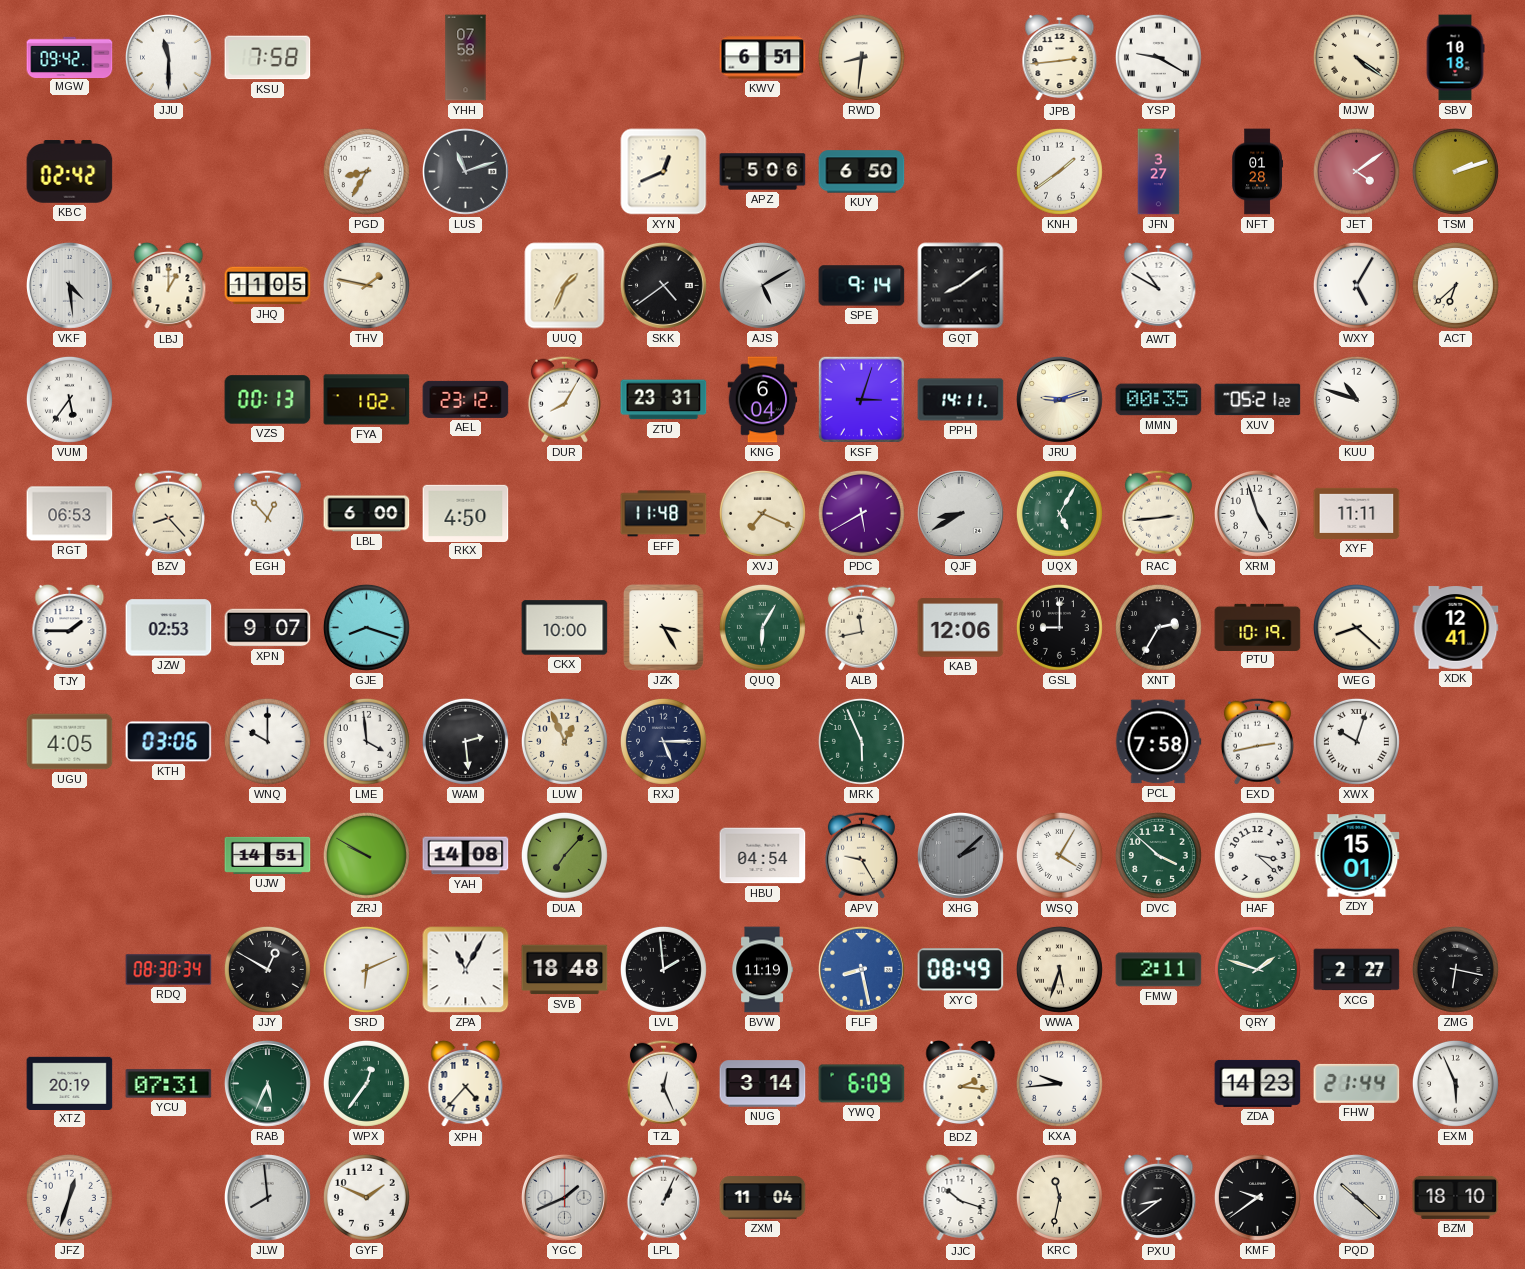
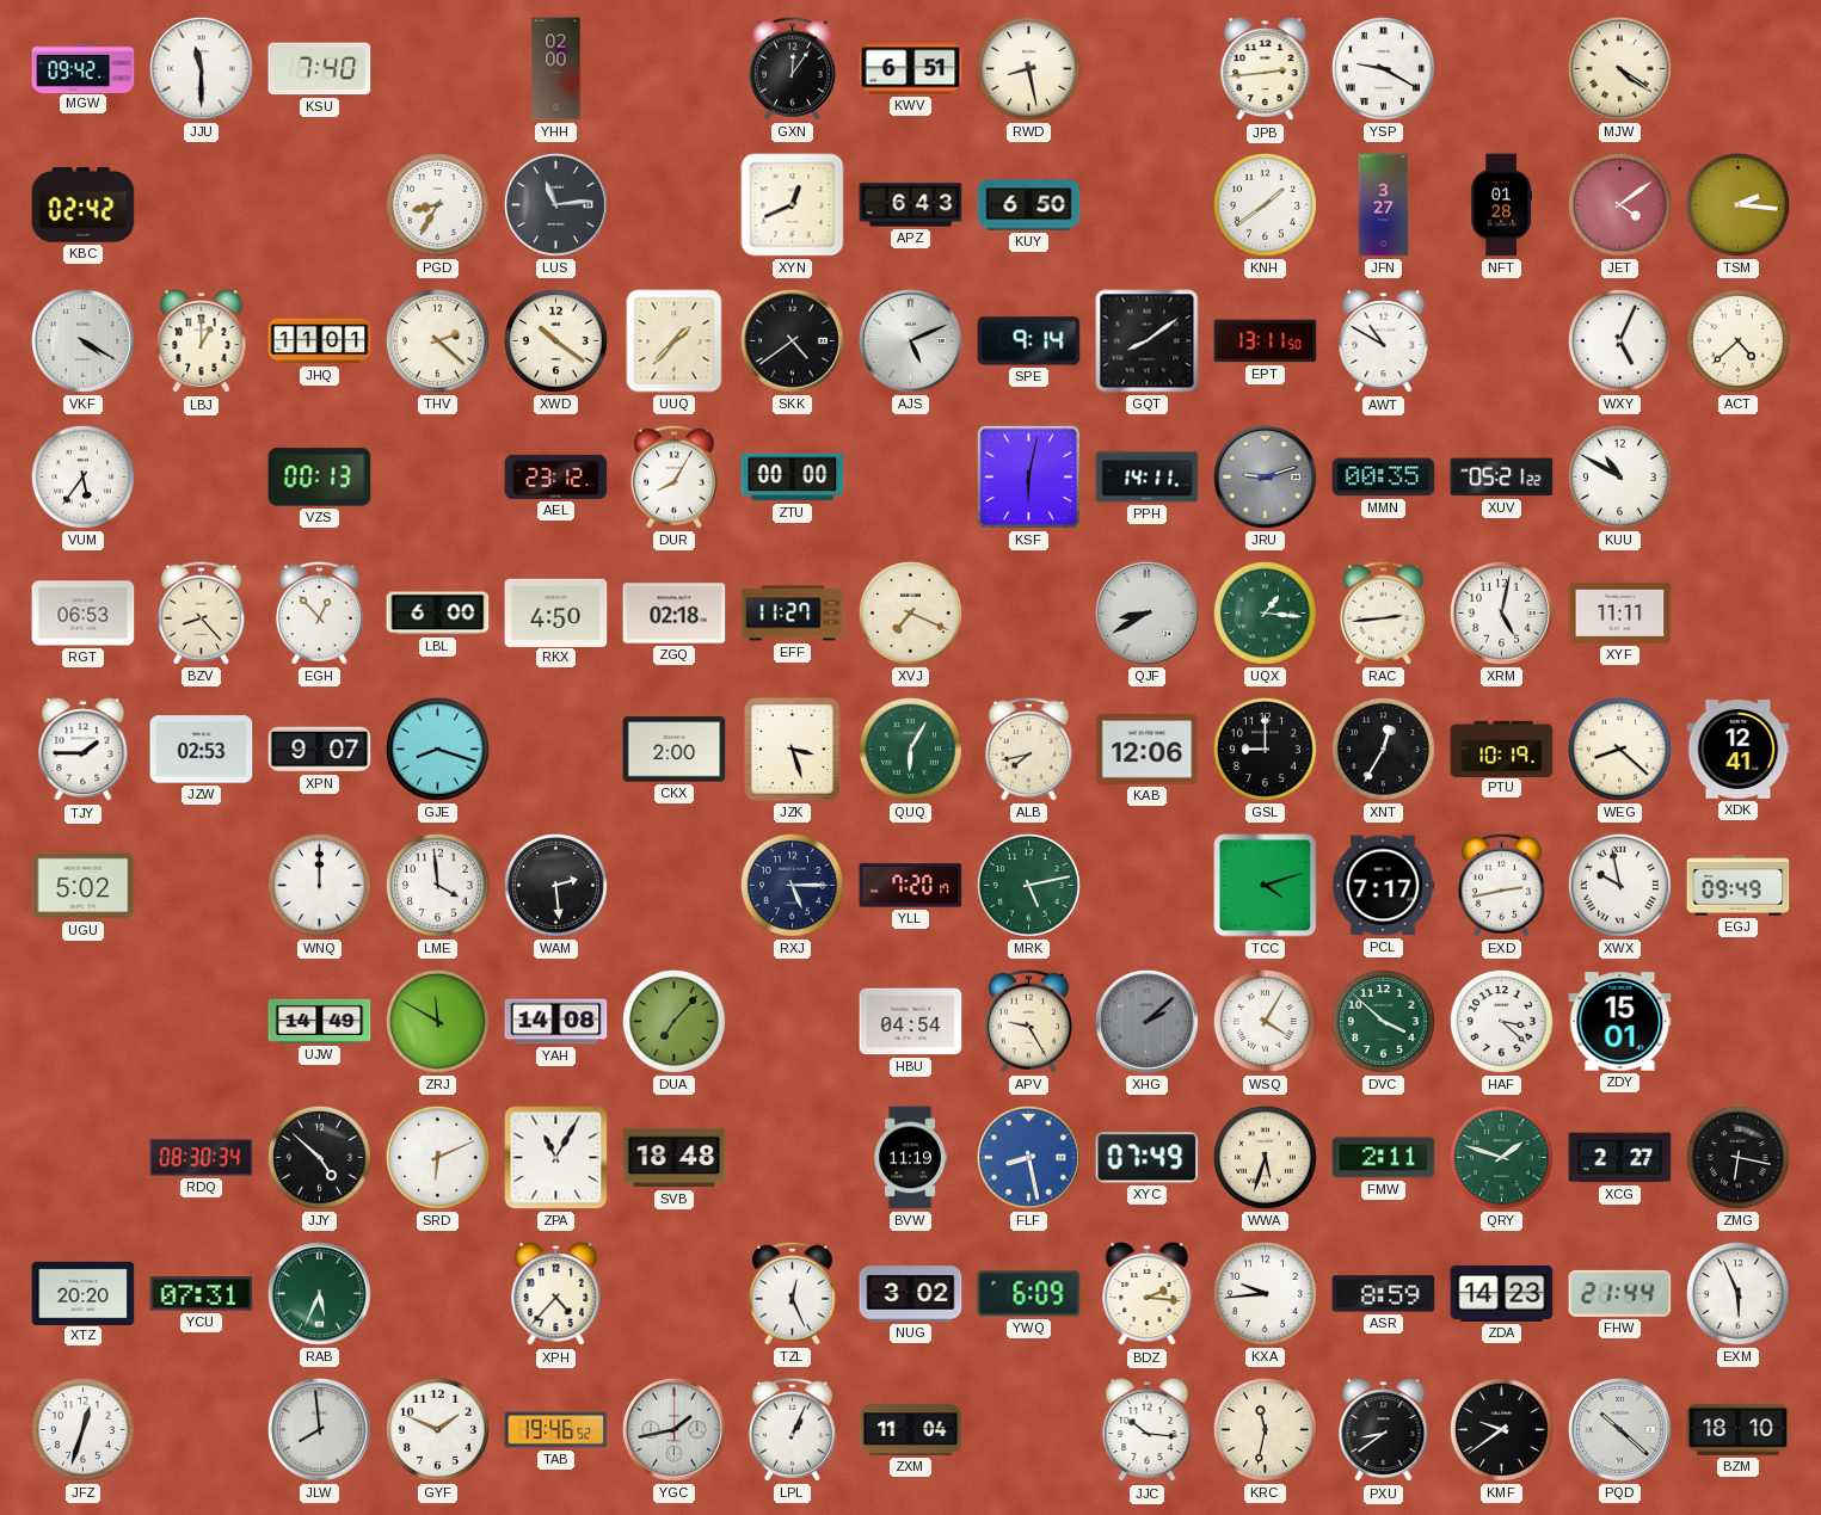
KSU: 7:58 -> 7:40
YHH: 07:58 -> 02:00
GXN: none -> 12:06
RWD: 8:31 -> 8:28
SBV: 10:18 -> none
LUS: 11:12 -> 11:14
APZ: 5:06 -> 6:43
TSM: 2:12 -> 2:16
VKF: 4:29 -> 4:20
JHQ: 11:05 -> 11:01
THV: 1:47 -> 2:22
XWD: none -> 10:21
UUQ: 1:34 -> 1:37
AJS: 5:10 -> 5:11
EPT: none -> 13:11
WXY: 5:05 -> 5:04
ACT: 6:38 -> 4:38
FYA: 1:02 -> none
ZTU: 23:31 -> 00:00
KNG: 6:04 -> none
KSF: 3:03 -> 6:02
JRU dial: cream -> grey
KUU: 10:48 -> 10:50
ZGQ: none -> 02:18
EFF: 11:48 -> 11:27
PDC: 5:40 -> none
UQX: 5:05 -> 1:16
XRM: 4:57 -> 5:02
CKX: 10:00 -> 2:00
JZK: 3:25 -> 3:27
ALB: 11:43 -> 7:43
XNT: 2:35 -> 12:35
UGU: 4:05 -> 5:02
KTH: 03:06 -> none
WNQ: 10:00 -> 12:00
LUW: 12:56 -> none
YLL: none -> 7:20
MRK: 5:56 -> 5:13
TCC: none -> 4:12
PCL: 7:58 -> 7:17
XWX: 10:03 -> 9:58
EGJ: none -> 09:49
UJW: 14:51 -> 14:49
ZRJ: 9:50 -> 11:50
JJY: 12:50 -> 4:52
LVL: 1:59 -> none
XYC: 08:49 -> 07:49
XTZ: 20:19 -> 20:20
WPX: 12:36 -> none
NUG: 3:14 -> 3:02
ASR: none -> 8:59
TAB: none -> 19:46
YGC: 1:41 -> 1:43
JJC: 10:18 -> 10:16
